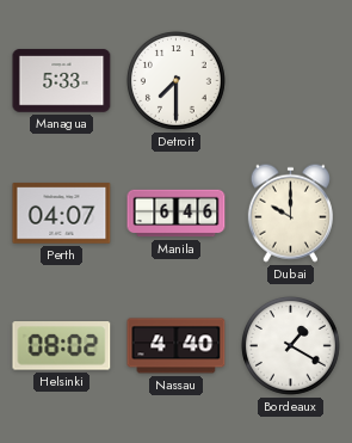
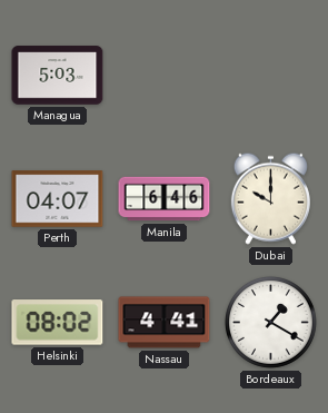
Managua: 5:33 -> 5:03
Detroit: 7:30 -> none
Nassau: 4:40 -> 4:41
